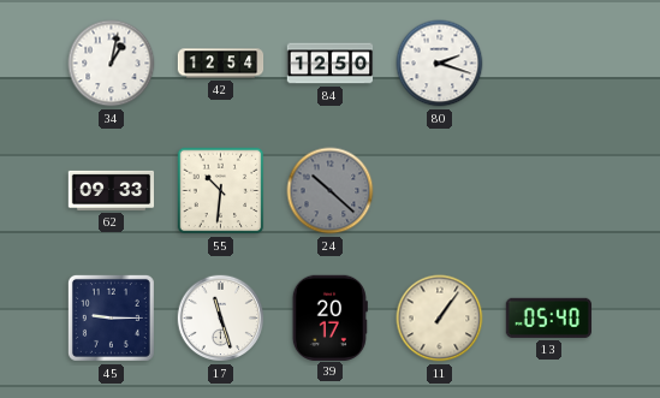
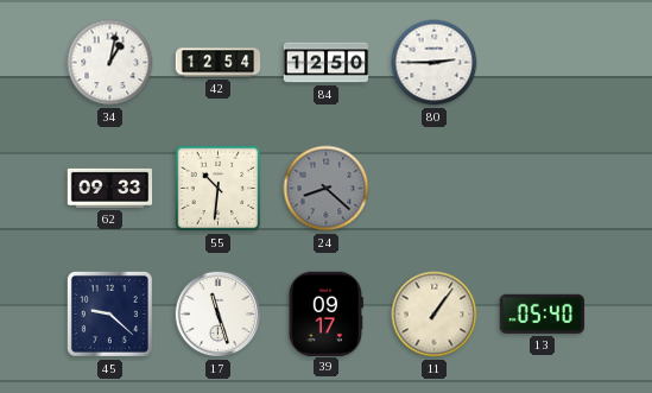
80: 2:18 -> 2:45
24: 10:22 -> 8:22
45: 9:15 -> 9:22
39: 20:17 -> 09:17
